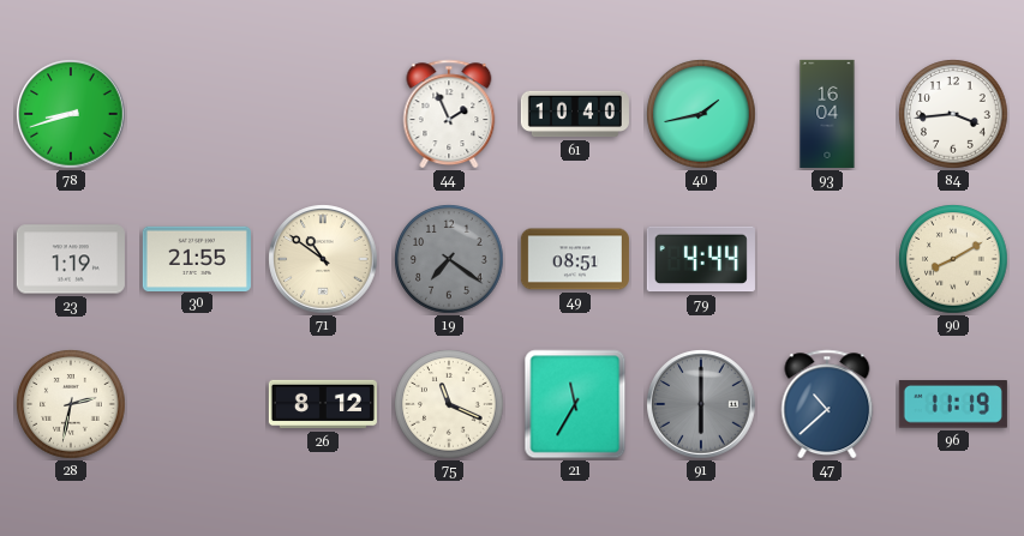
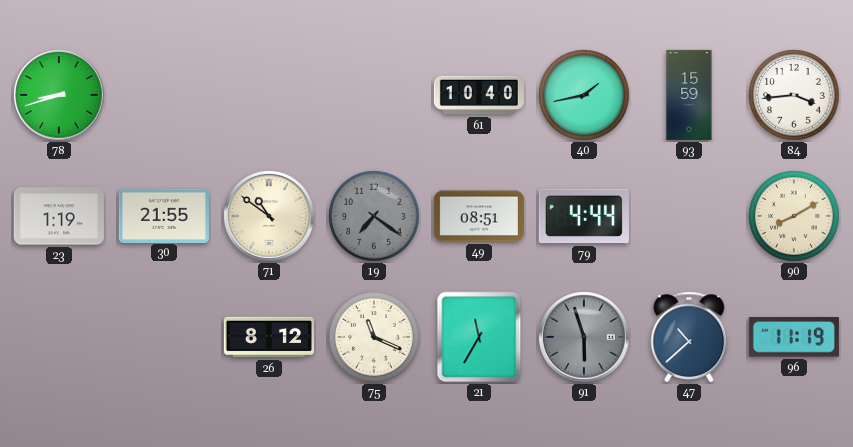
44: 1:56 -> none
93: 16:04 -> 15:59
28: 2:32 -> none
91: 6:00 -> 5:57
